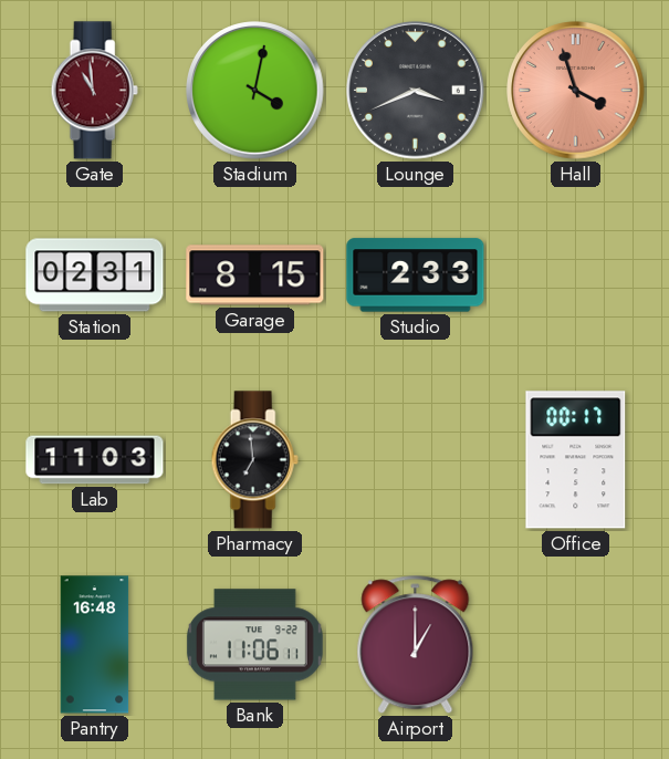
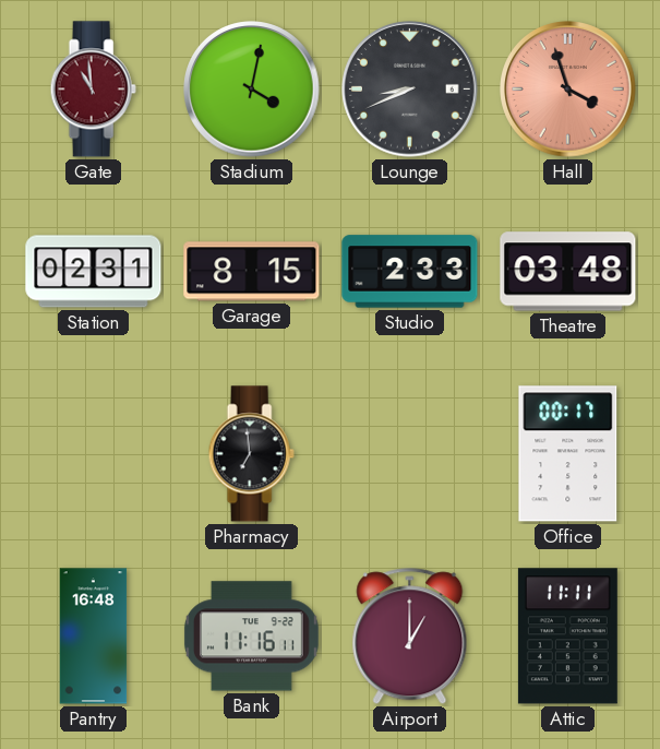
Lounge: 3:41 -> 8:41
Theatre: none -> 03:48
Lab: 11:03 -> none
Bank: 11:06 -> 11:16
Attic: none -> 11:11
